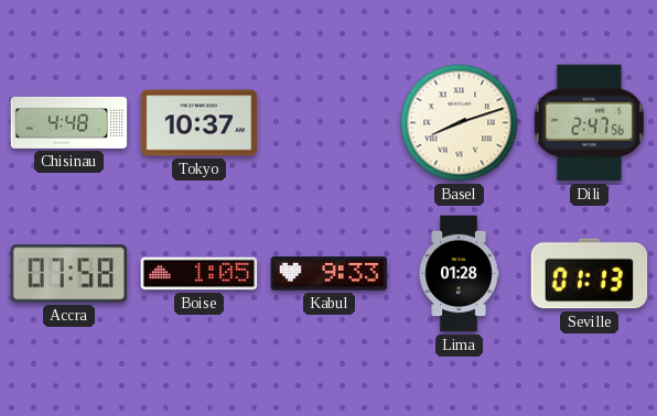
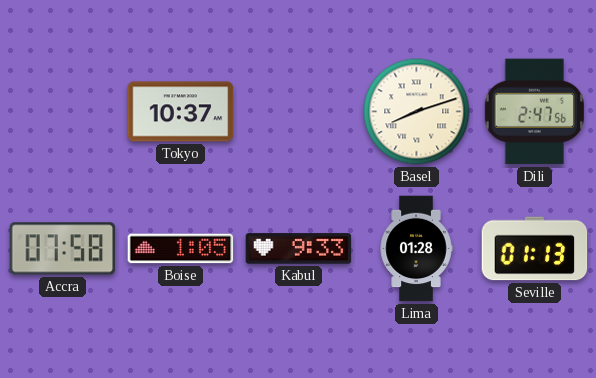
Chisinau: 4:48 -> none
